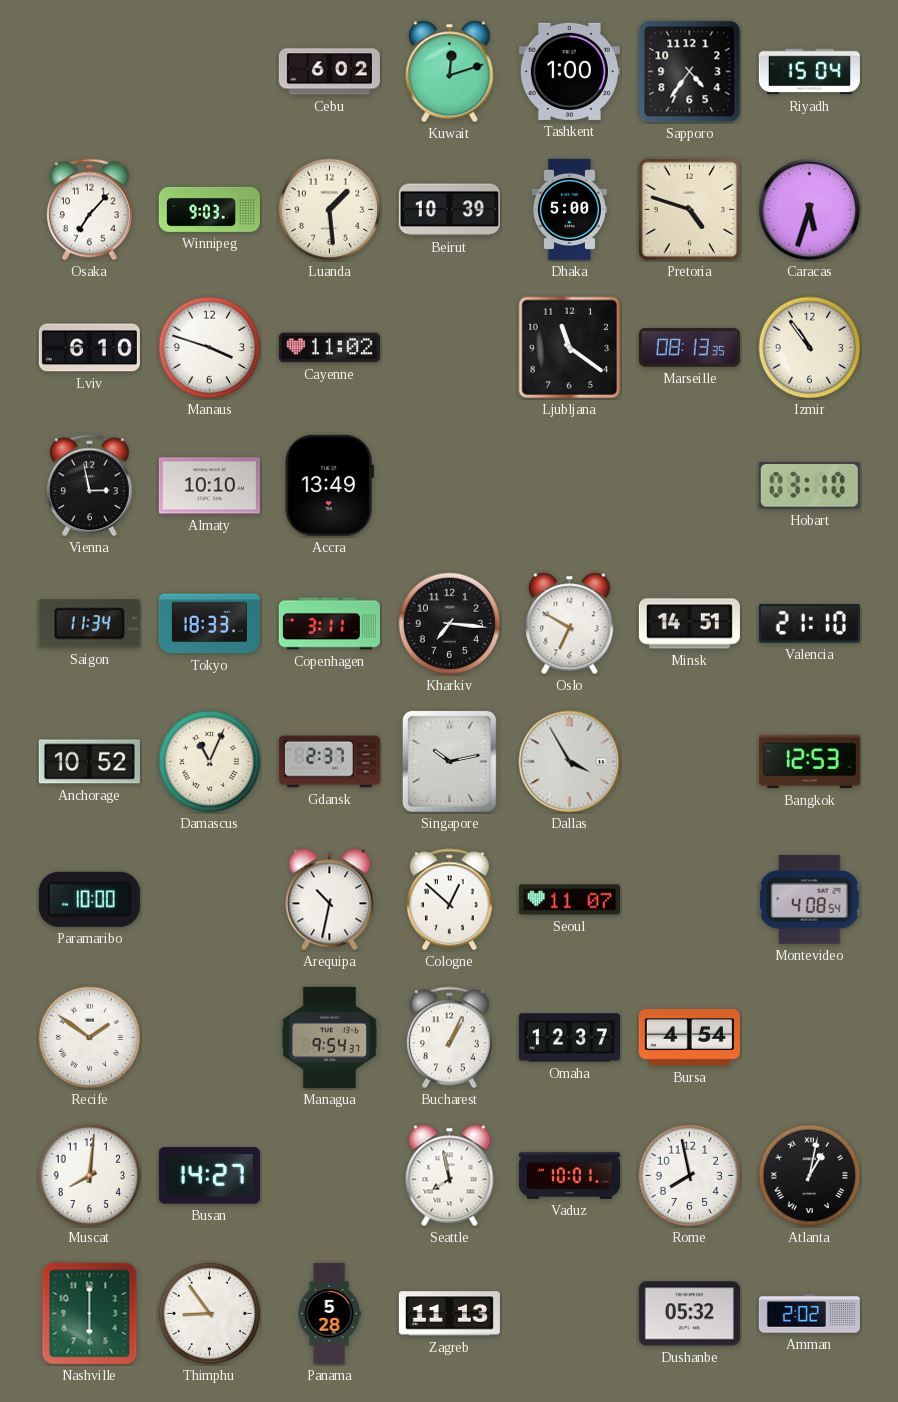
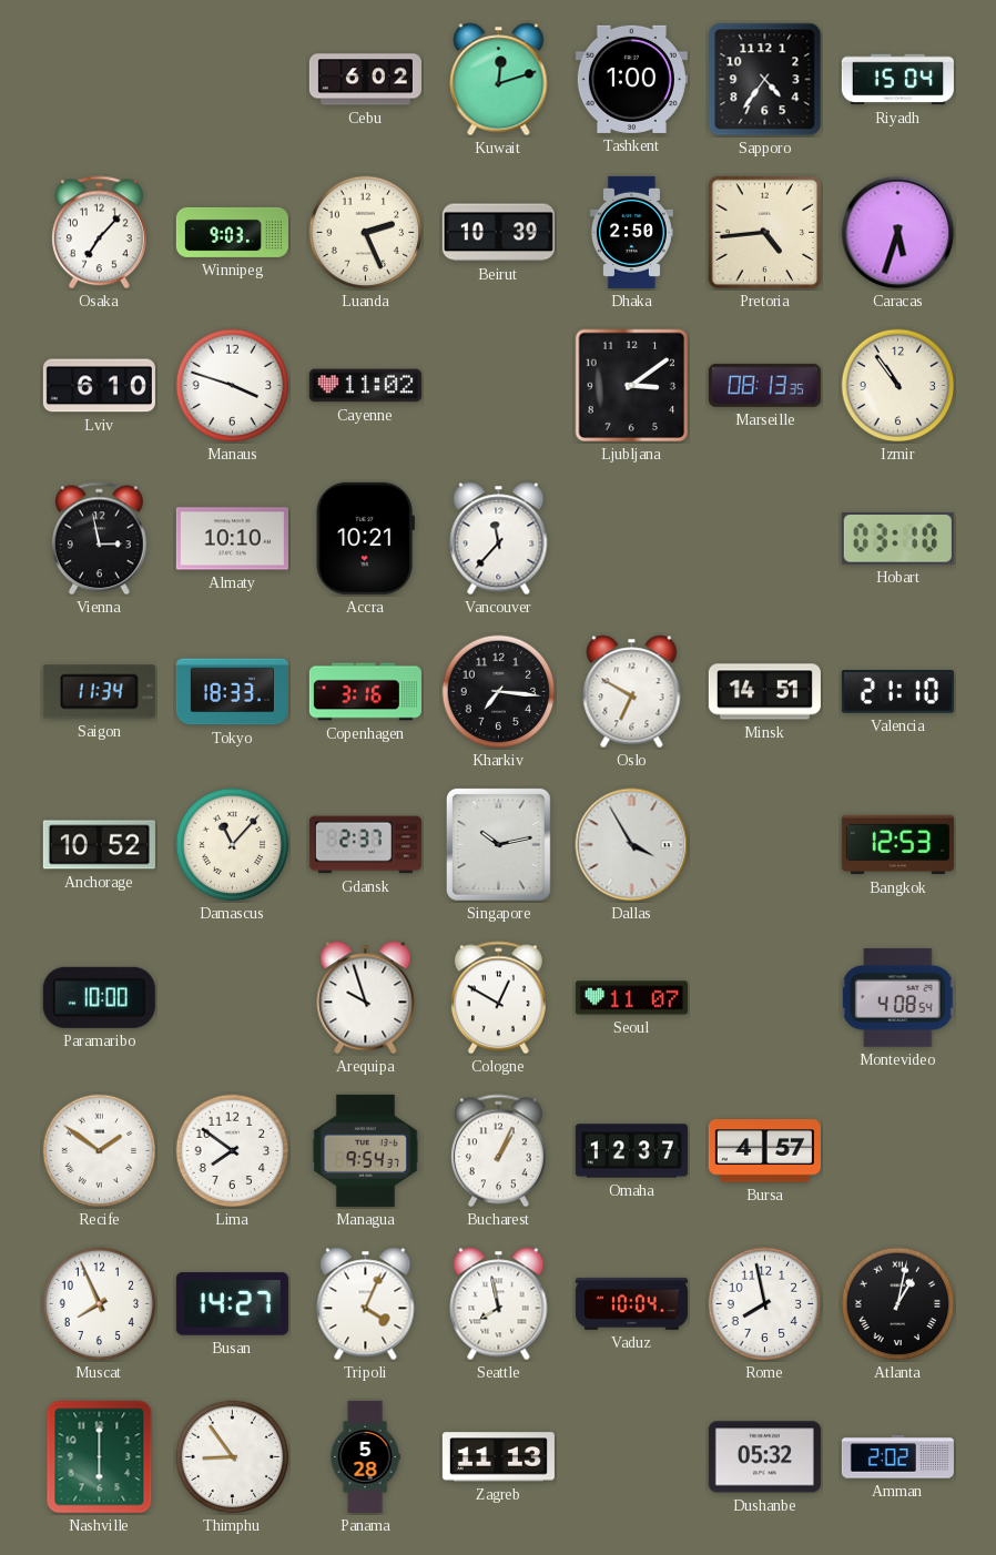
Luanda: 1:29 -> 2:26
Dhaka: 5:00 -> 2:50
Pretoria: 4:48 -> 4:44
Ljubljana: 11:21 -> 3:09
Accra: 13:49 -> 10:21
Vancouver: none -> 11:37
Copenhagen: 3:11 -> 3:16
Damascus: 11:04 -> 11:07
Arequipa: 10:32 -> 9:57
Cologne: 12:52 -> 12:50
Lima: none -> 7:51
Bursa: 4:54 -> 4:57
Muscat: 8:01 -> 7:56
Tripoli: none -> 4:04
Vaduz: 10:01 -> 10:04
